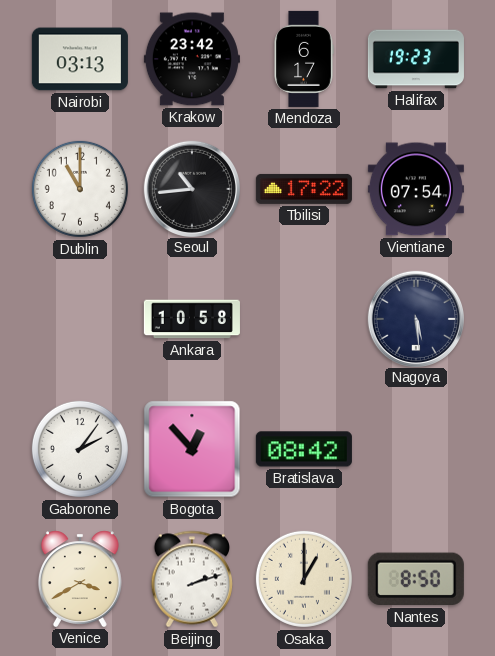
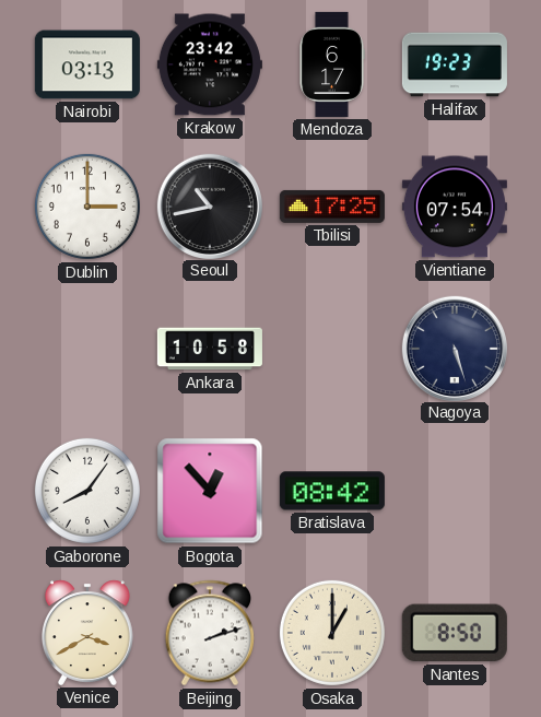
Dublin: 11:00 -> 3:00
Seoul: 10:44 -> 10:43
Tbilisi: 17:22 -> 17:25
Nagoya: 5:29 -> 5:27
Gaborone: 2:06 -> 8:06
